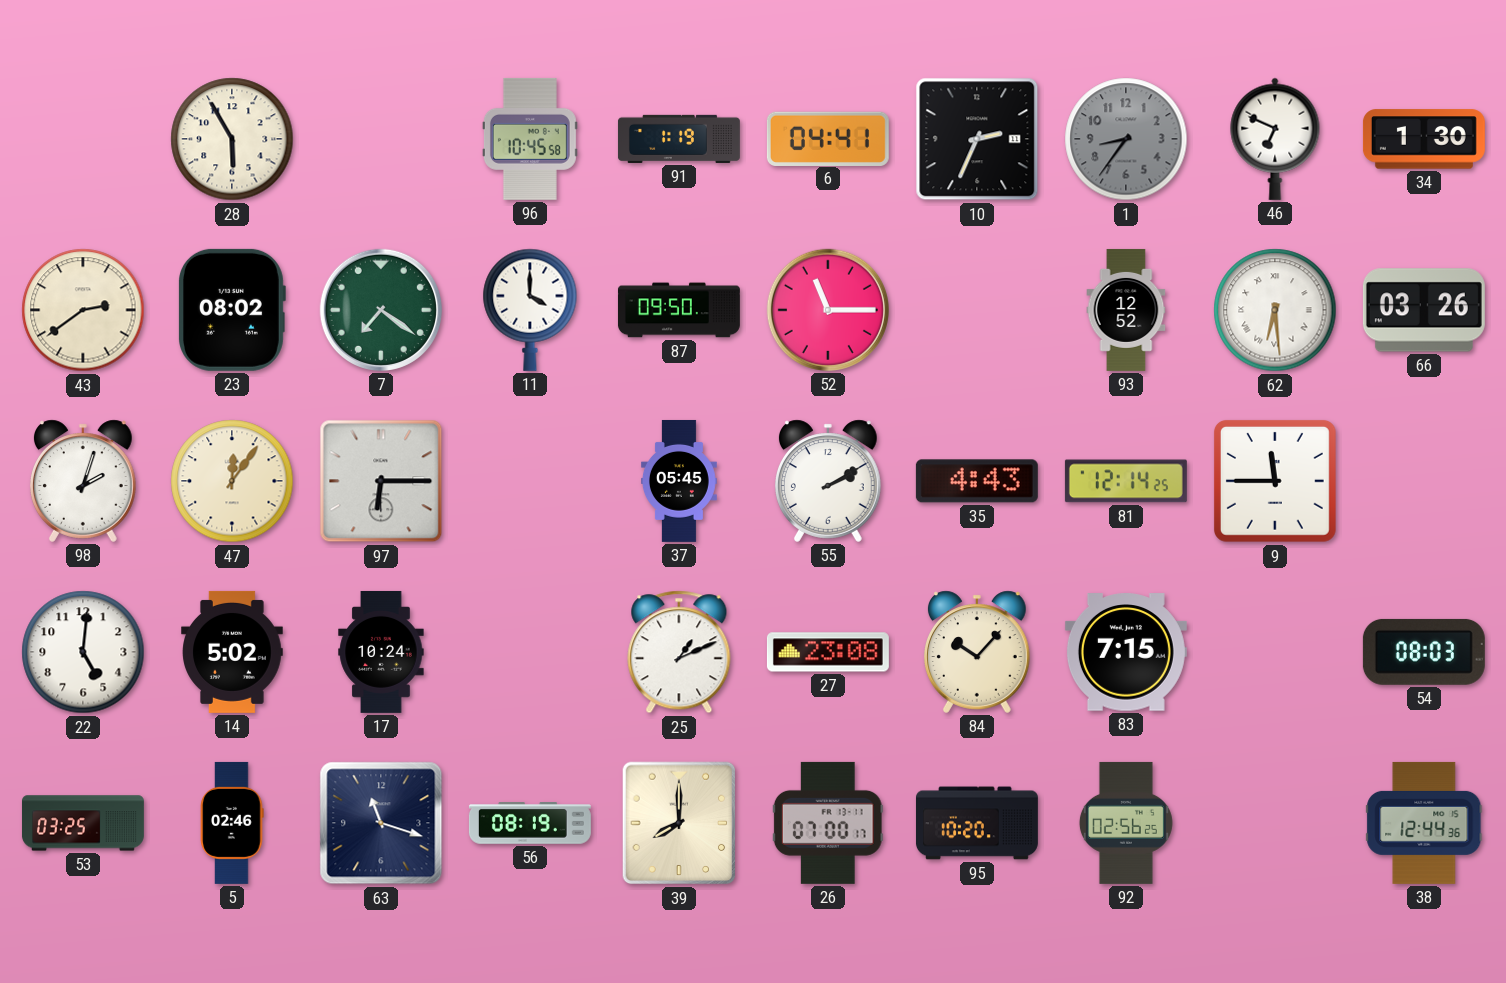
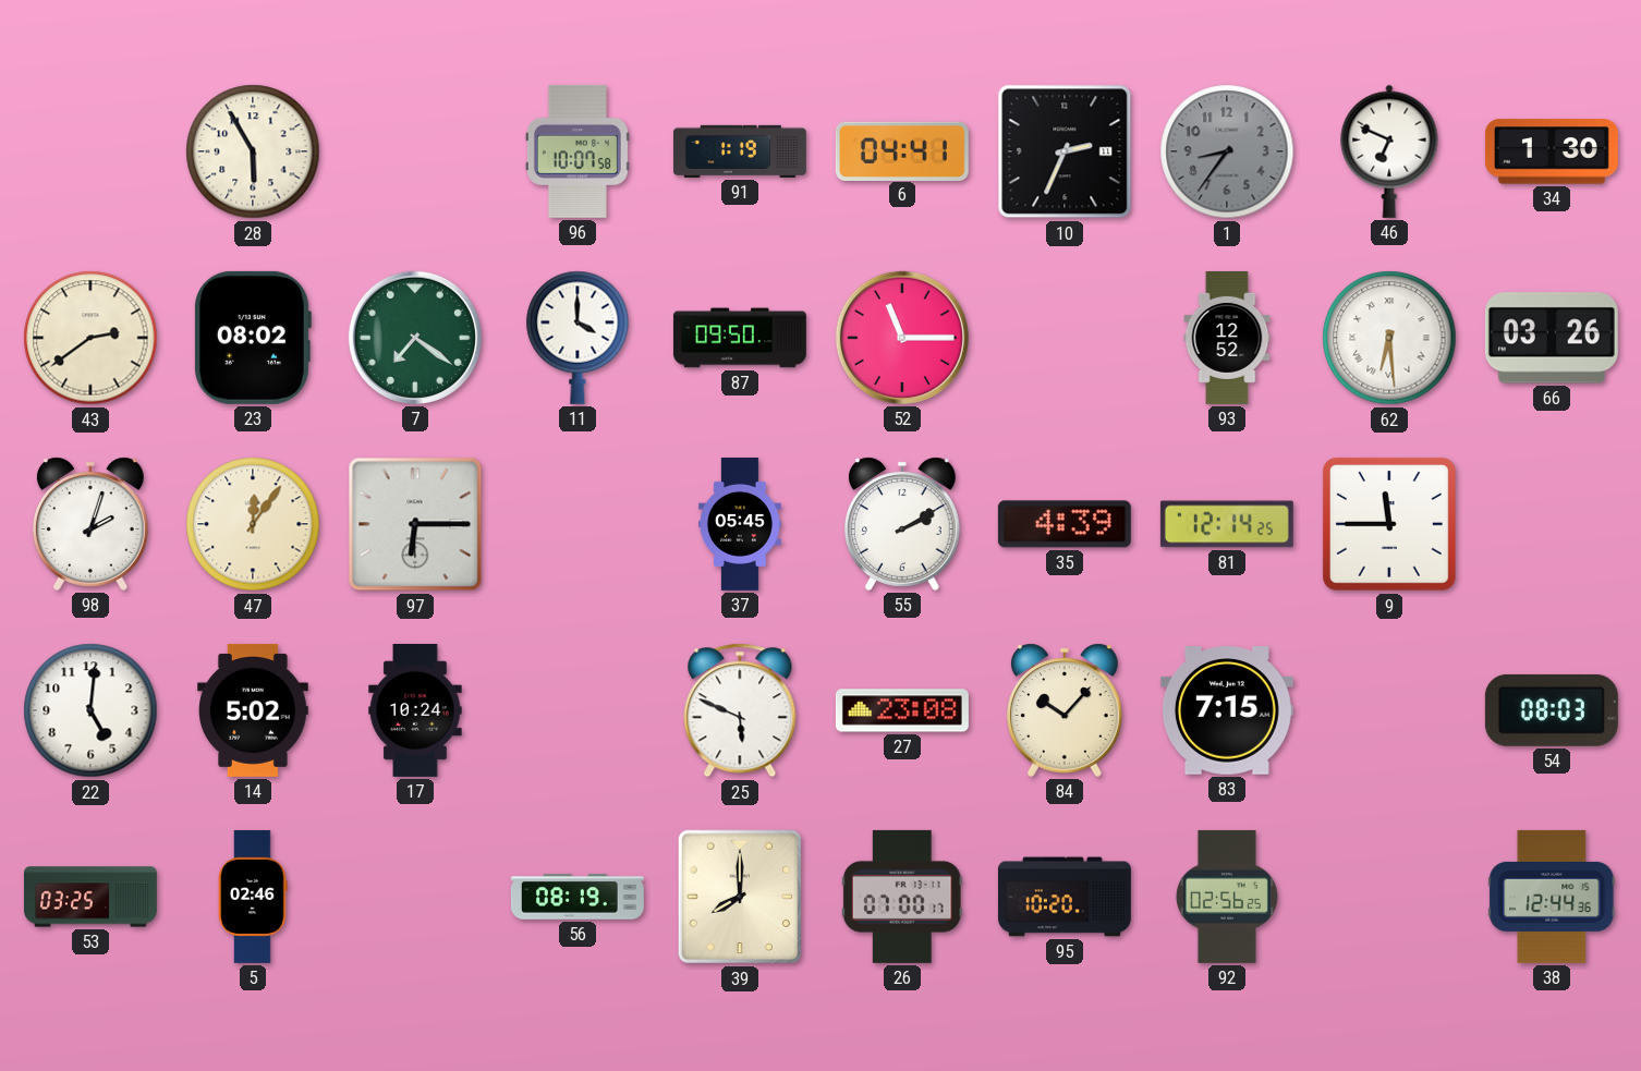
96: 10:45 -> 10:07
35: 4:43 -> 4:39
25: 1:11 -> 5:49
63: 11:18 -> none
